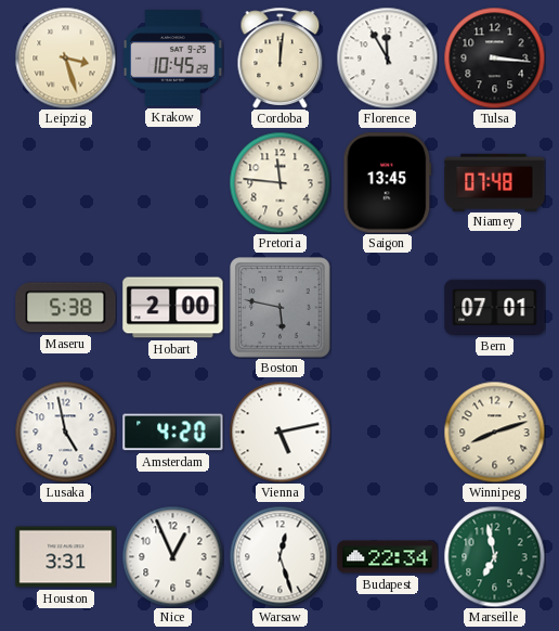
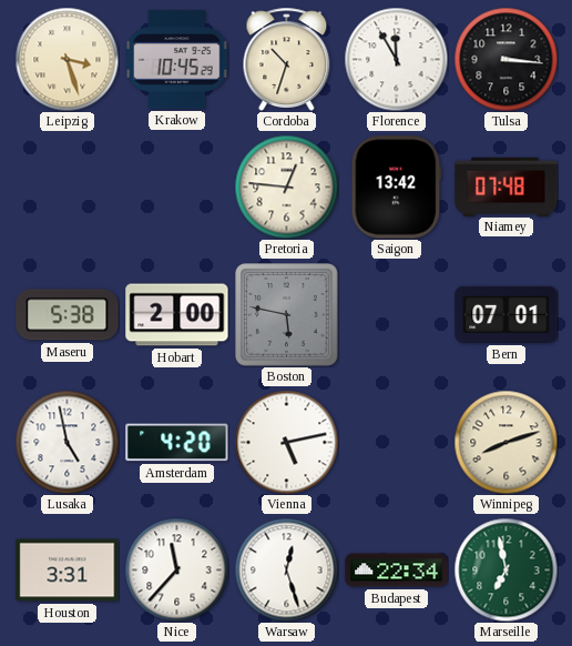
Cordoba: 12:01 -> 10:33
Pretoria: 11:46 -> 12:46
Saigon: 13:45 -> 13:42
Nice: 12:56 -> 11:37
